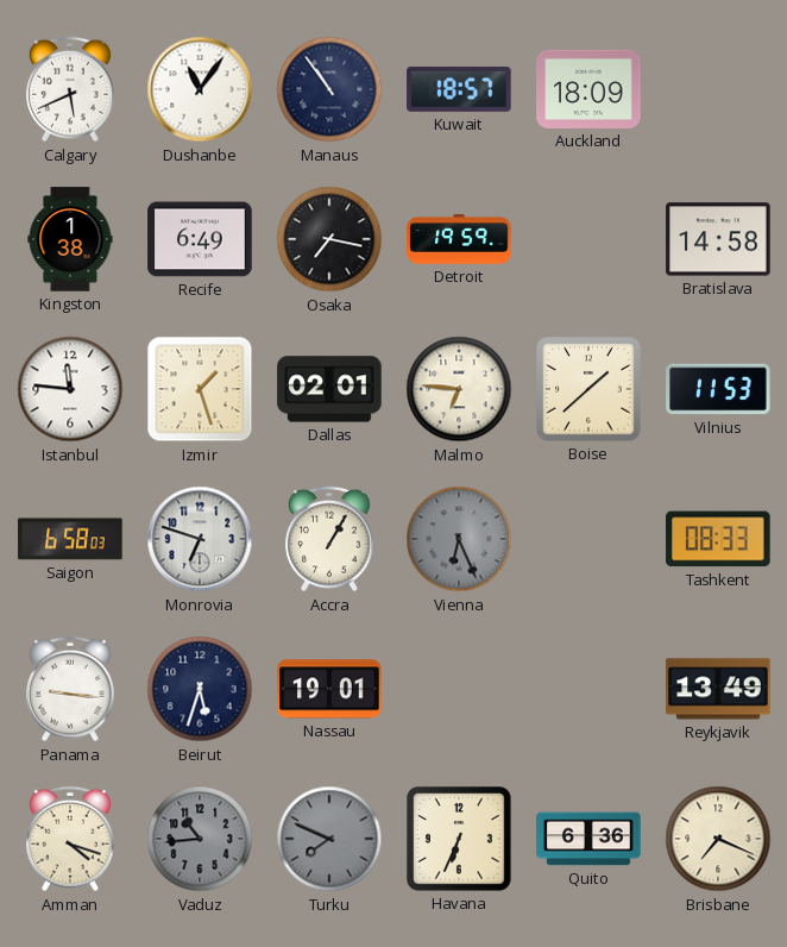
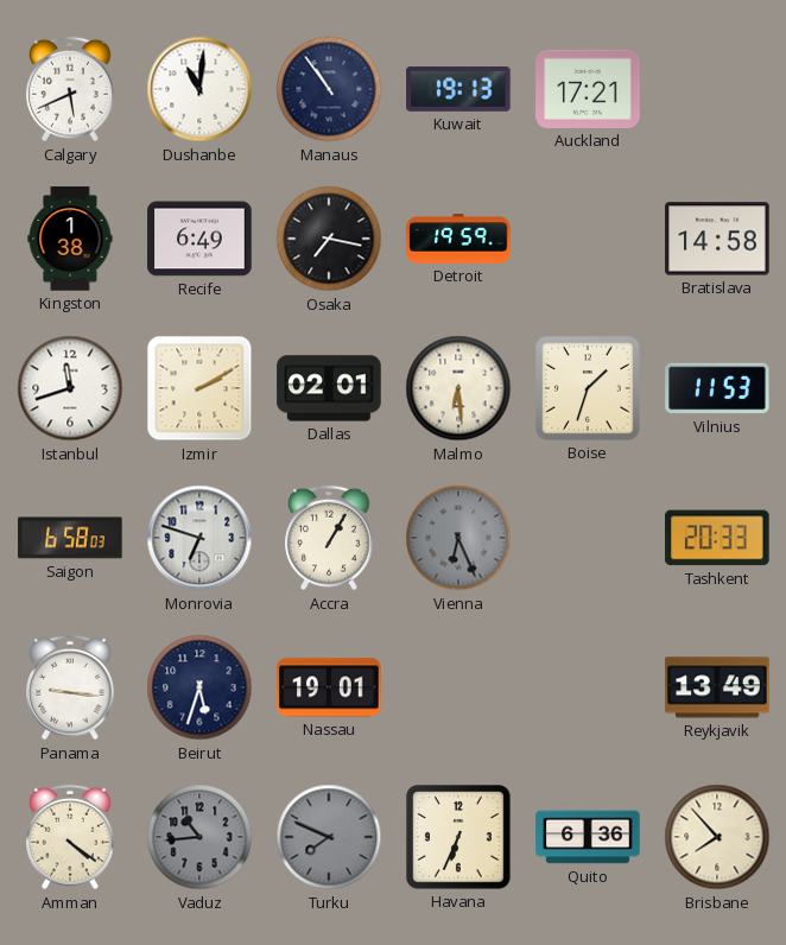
Dushanbe: 11:06 -> 11:01
Kuwait: 18:57 -> 19:13
Auckland: 18:09 -> 17:21
Istanbul: 11:46 -> 11:42
Izmir: 1:27 -> 2:10
Malmo: 6:46 -> 6:29
Boise: 1:38 -> 1:33
Tashkent: 08:33 -> 20:33
Amman: 4:18 -> 4:21
Brisbane: 7:19 -> 7:53
